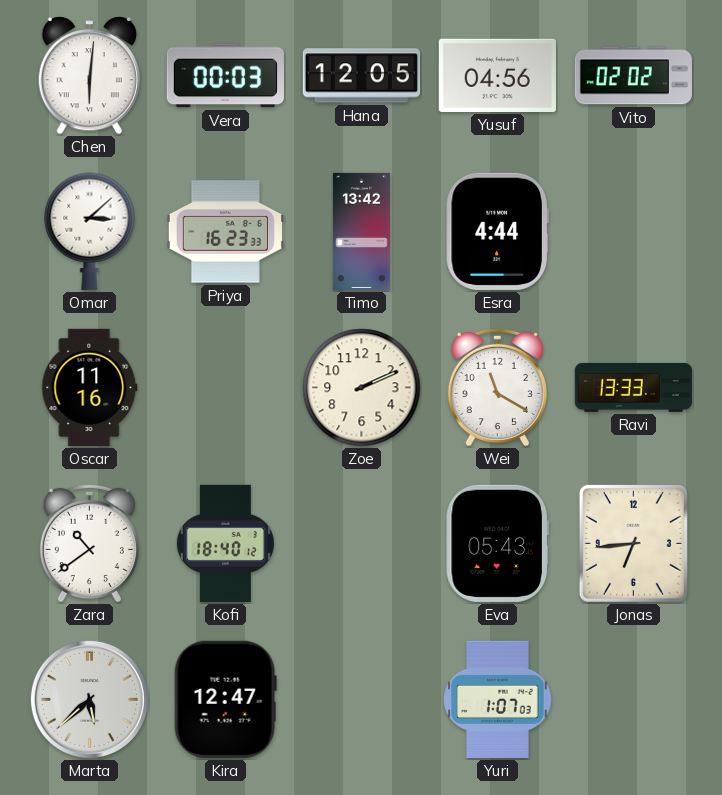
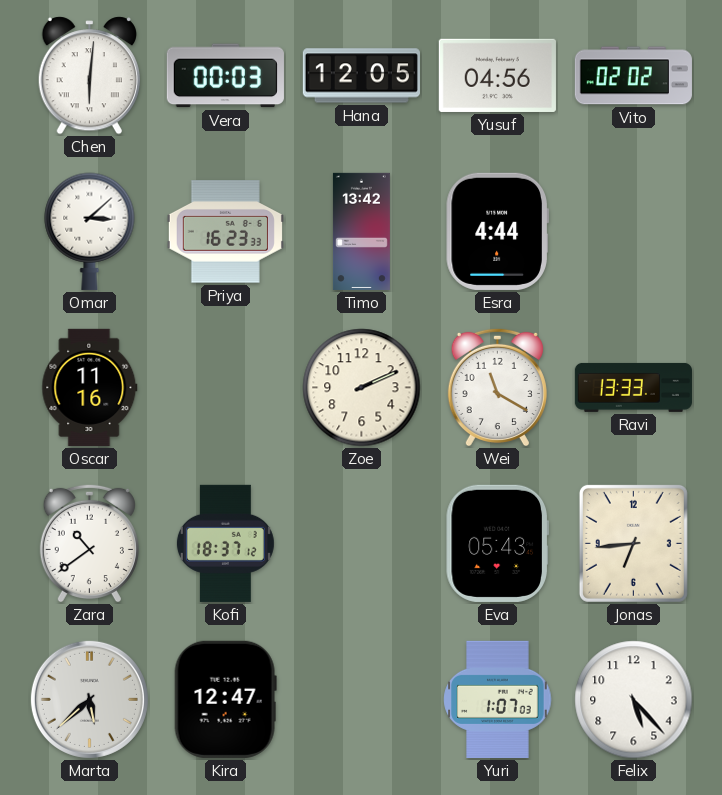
Kofi: 18:40 -> 18:37
Felix: none -> 5:23
